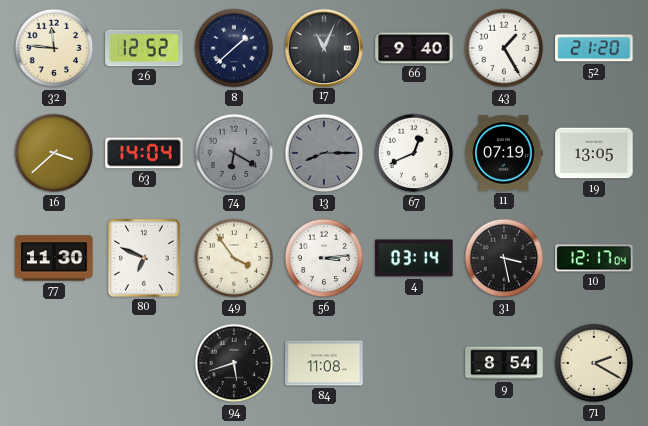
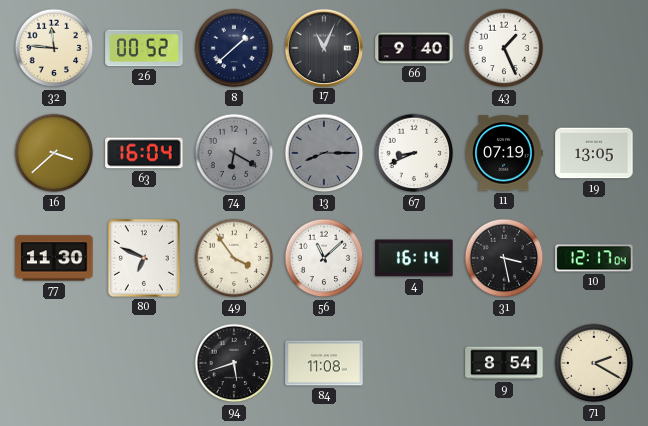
26: 12:52 -> 00:52
43: 1:25 -> 1:26
52: 21:20 -> none
63: 14:04 -> 16:04
67: 12:41 -> 8:41
56: 3:14 -> 11:08
4: 03:14 -> 16:14
